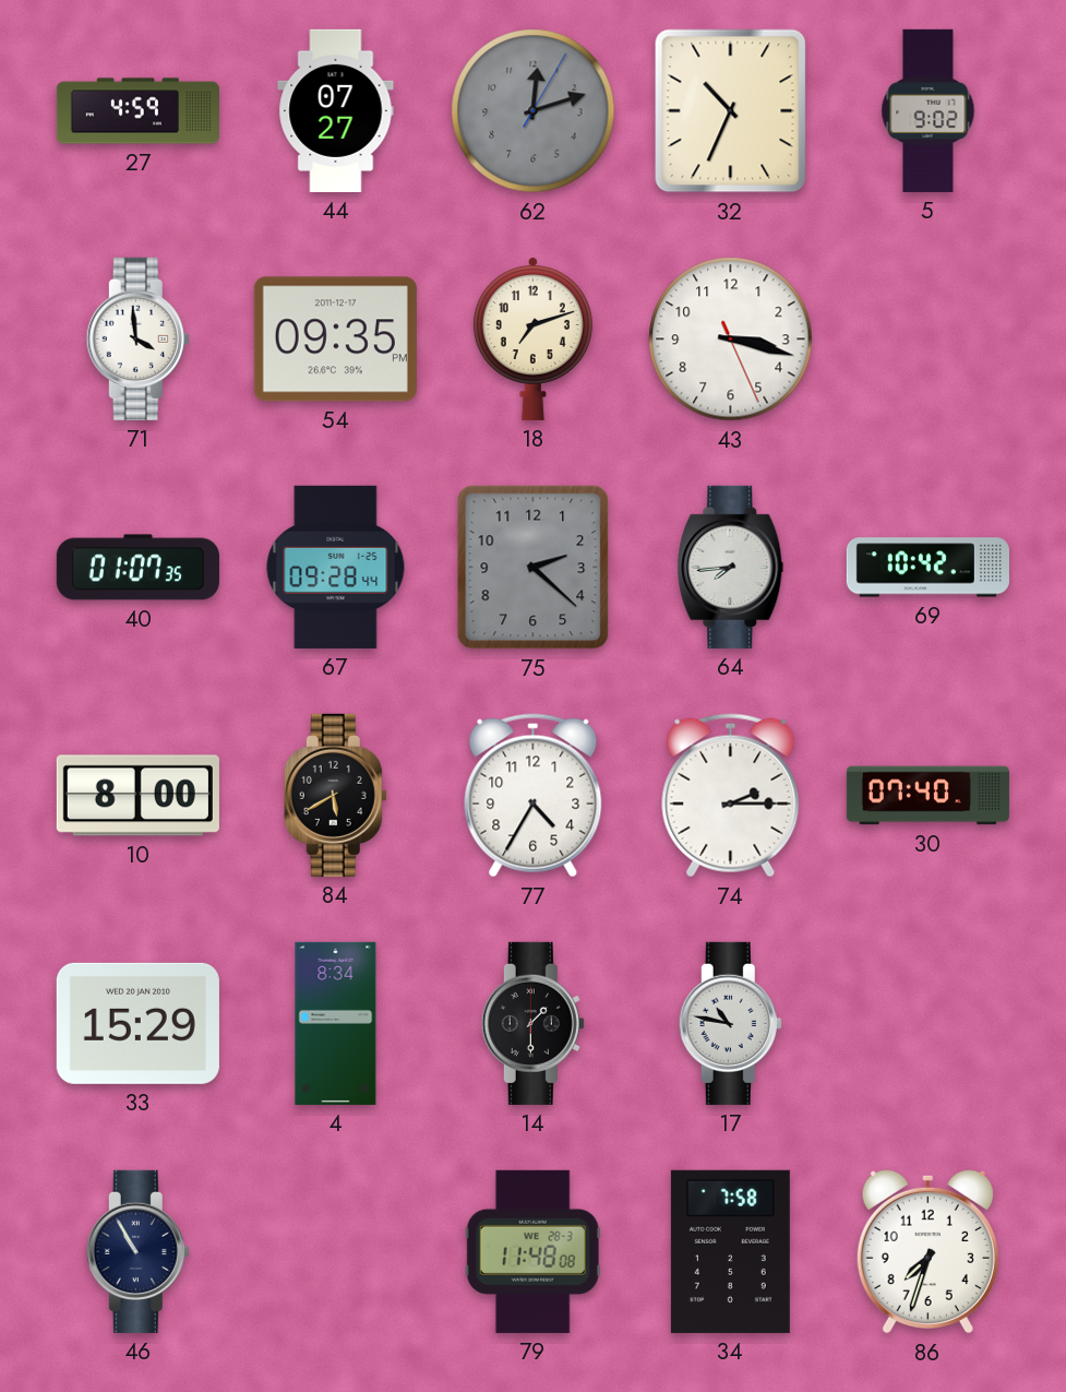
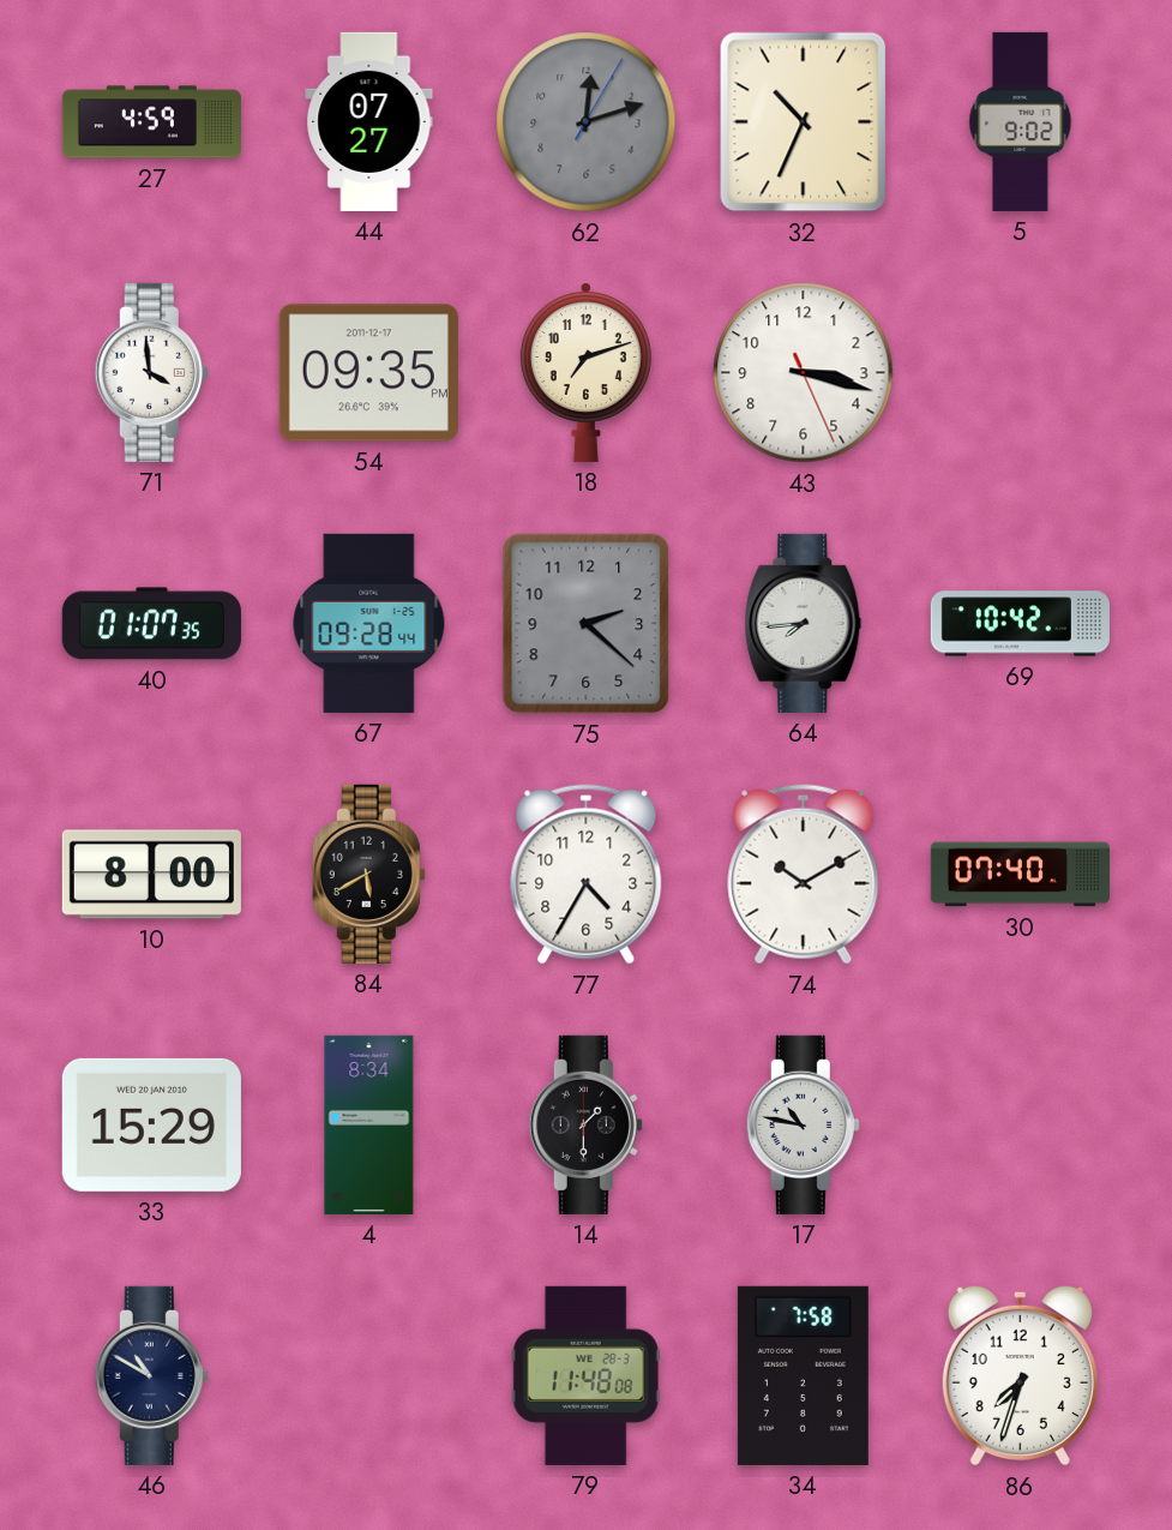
74: 2:15 -> 10:10
46: 10:55 -> 10:50
